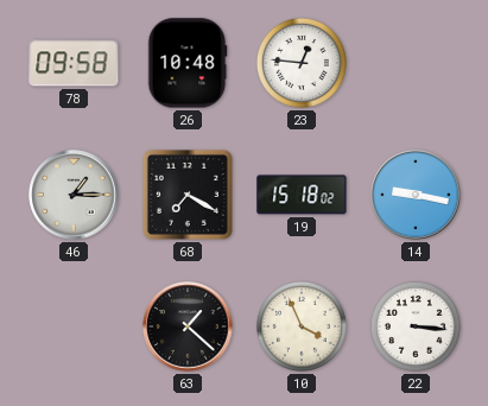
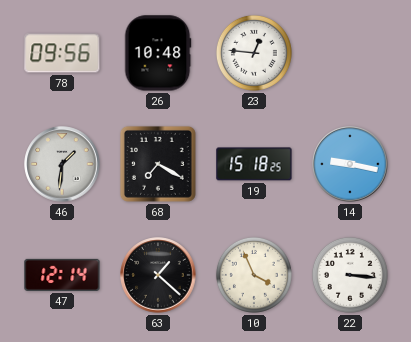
78: 09:58 -> 09:56
46: 1:15 -> 1:31
19: 15:18:02 -> 15:18:25
47: none -> 12:14
